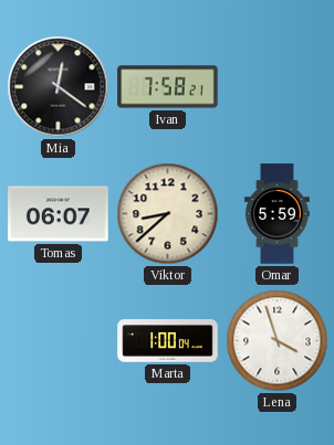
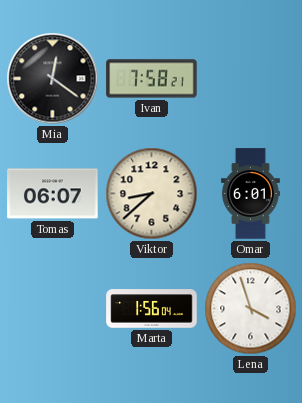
Omar: 5:59 -> 6:01
Marta: 1:00 -> 1:56
